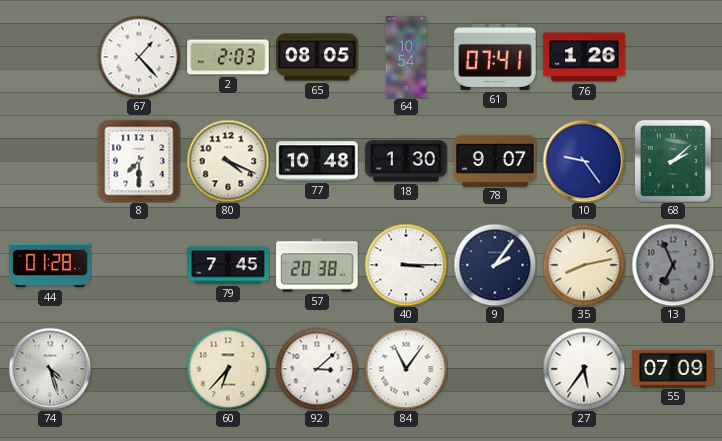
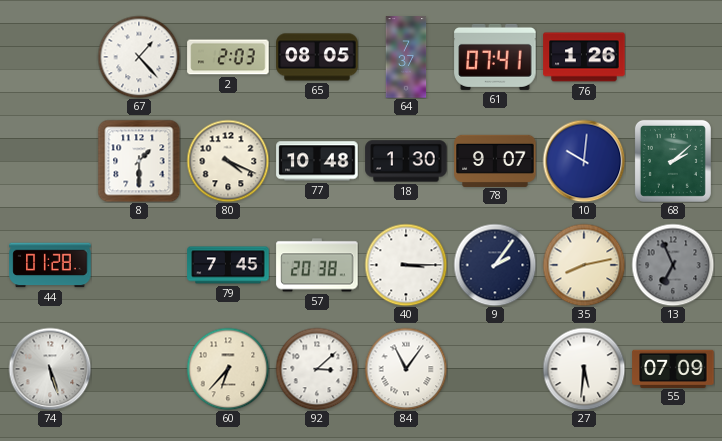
64: 10:54 -> 7:37
8: 7:30 -> 1:30
10: 9:24 -> 10:01
74: 4:27 -> 5:27
27: 5:36 -> 5:31
